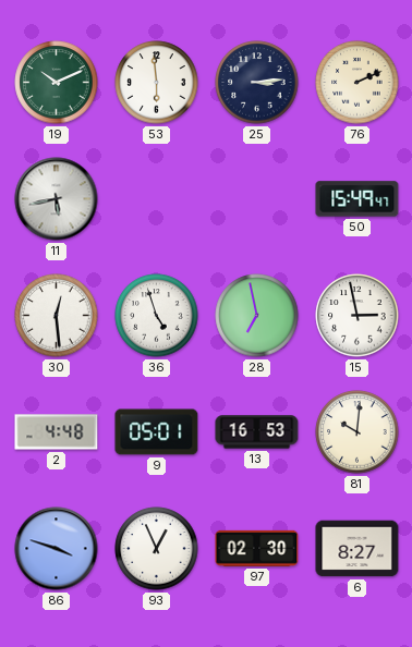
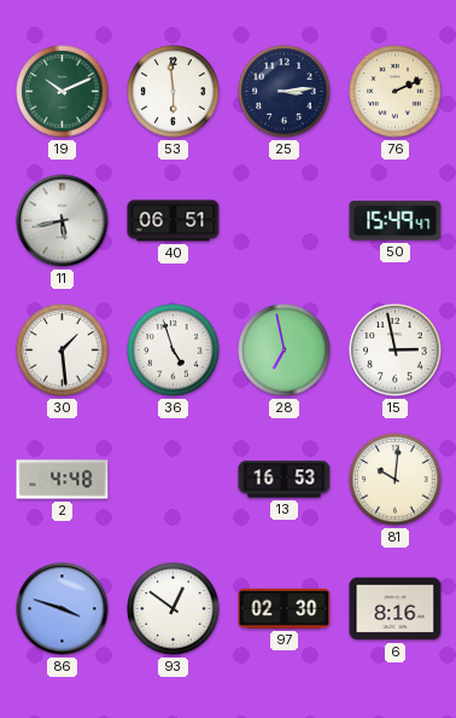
40: none -> 06:51
30: 12:29 -> 1:29
9: 05:01 -> none
93: 12:56 -> 12:51
6: 8:27 -> 8:16
